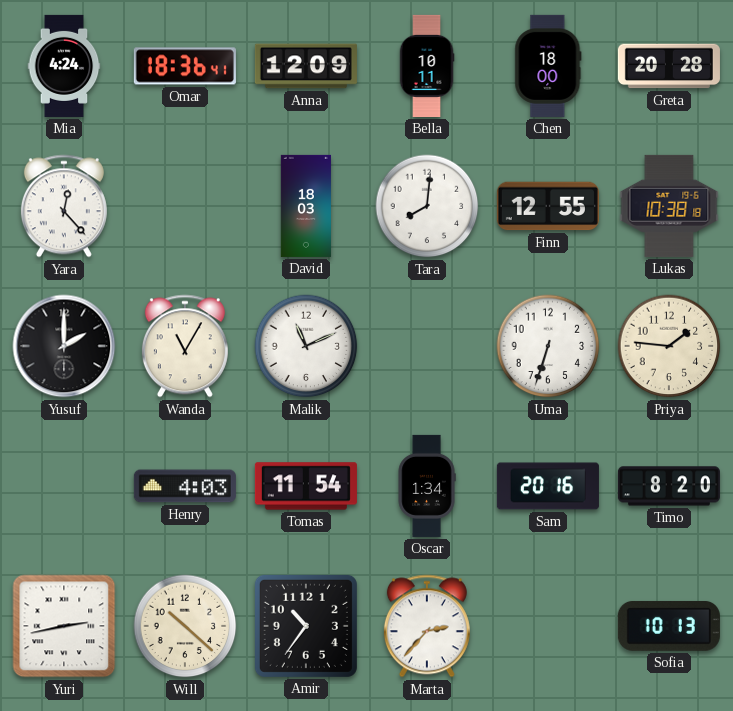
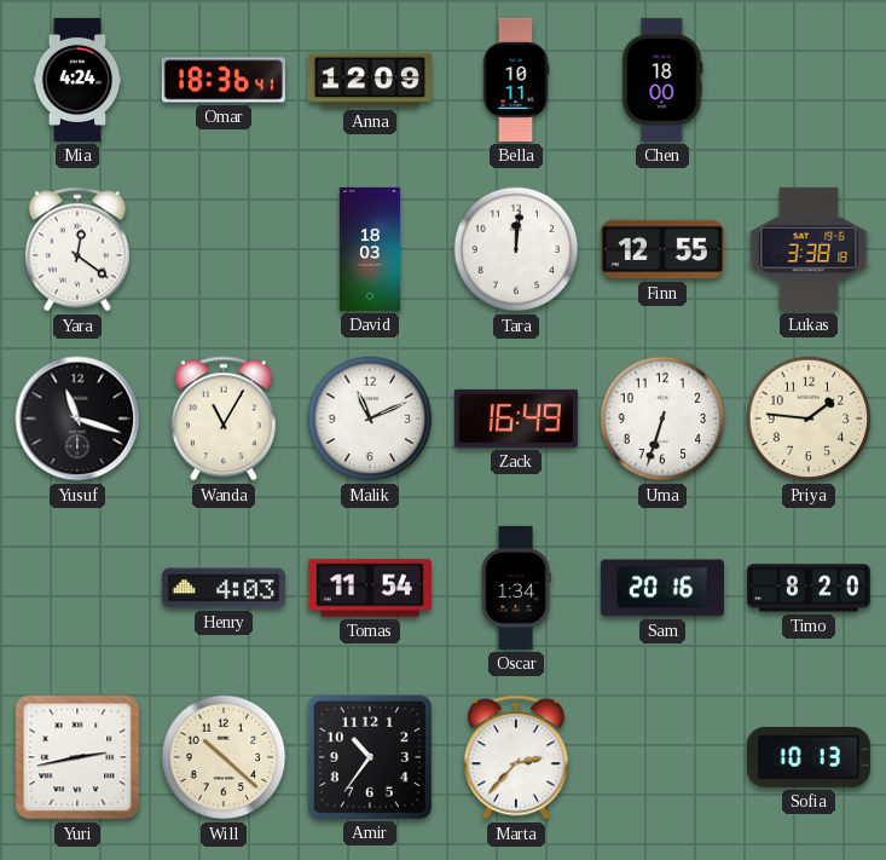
Greta: 20:28 -> none
Yara: 12:23 -> 12:21
Tara: 8:01 -> 12:01
Lukas: 10:38 -> 3:38
Yusuf: 2:00 -> 11:18
Zack: none -> 16:49
